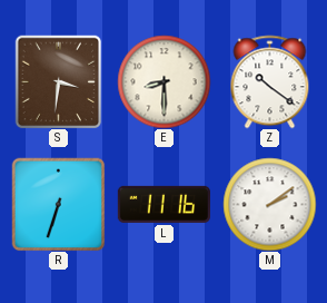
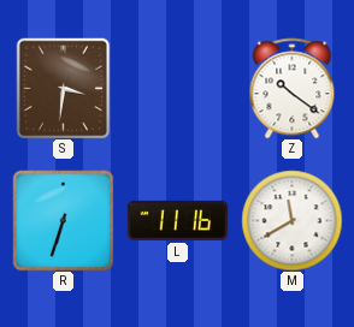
E: 8:30 -> none
M: 2:09 -> 11:40
